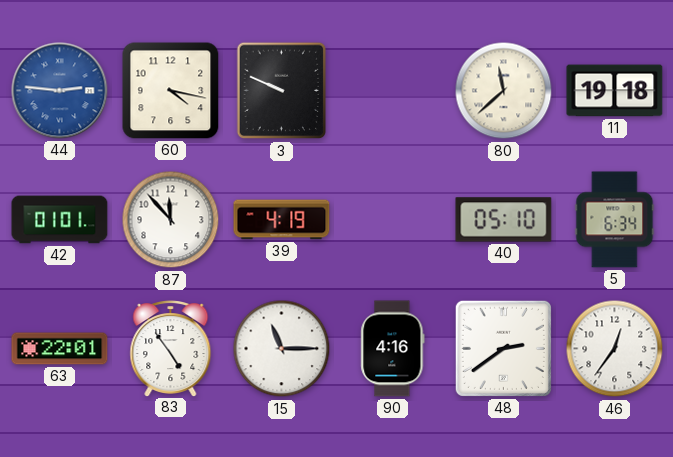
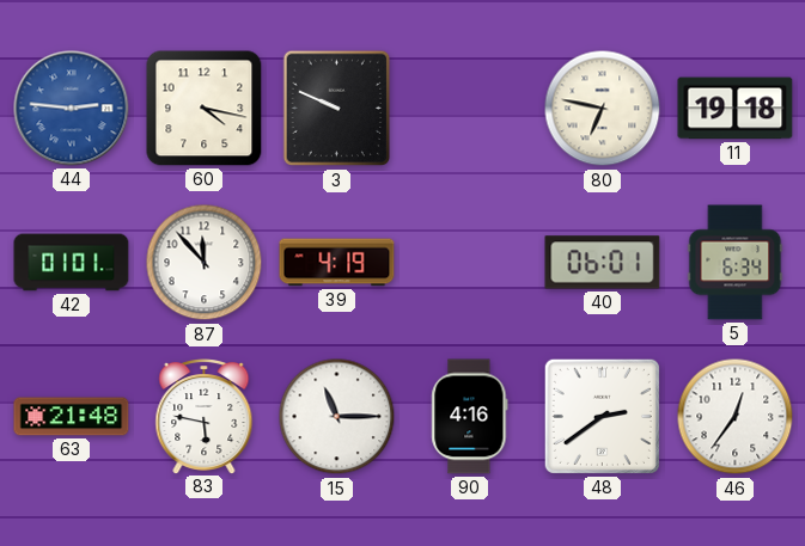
80: 11:38 -> 6:47
40: 05:10 -> 06:01
63: 22:01 -> 21:48
83: 4:54 -> 5:47
